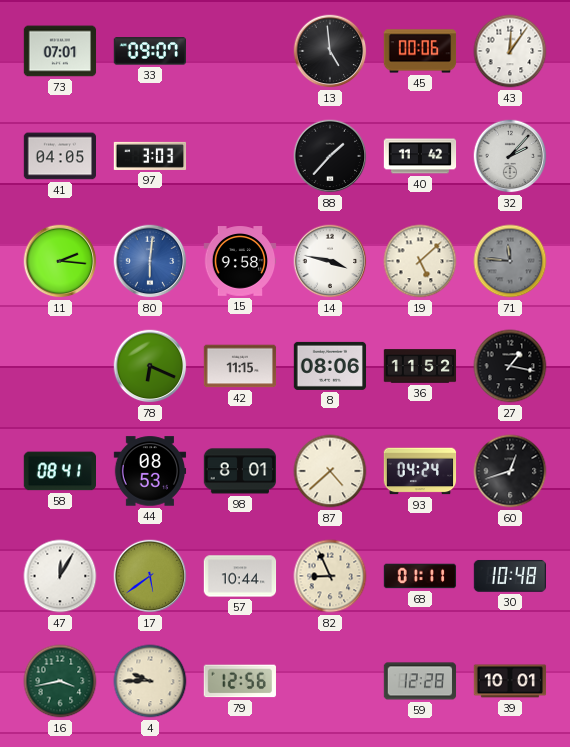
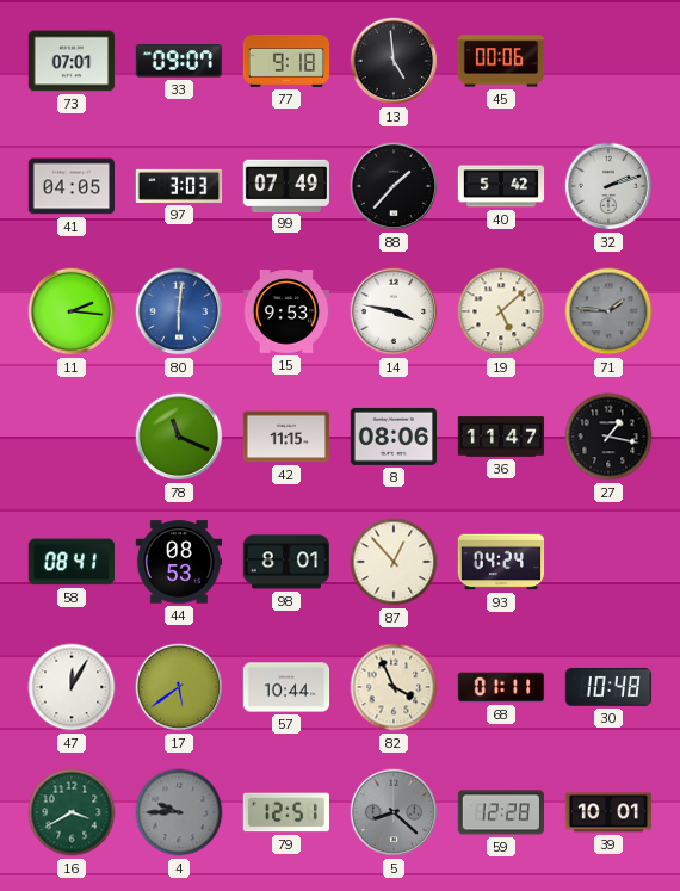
77: none -> 9:18
43: 12:06 -> none
99: none -> 07:49
40: 11:42 -> 5:42
32: 2:07 -> 2:12
15: 9:58 -> 9:53
71: 11:46 -> 1:46
78: 6:19 -> 11:19
36: 11:52 -> 11:47
87: 4:38 -> 12:53
60: 12:42 -> none
82: 8:56 -> 3:56
16: 3:43 -> 3:40
4 dial: cream -> grey
79: 12:56 -> 12:51
5: none -> 8:22
